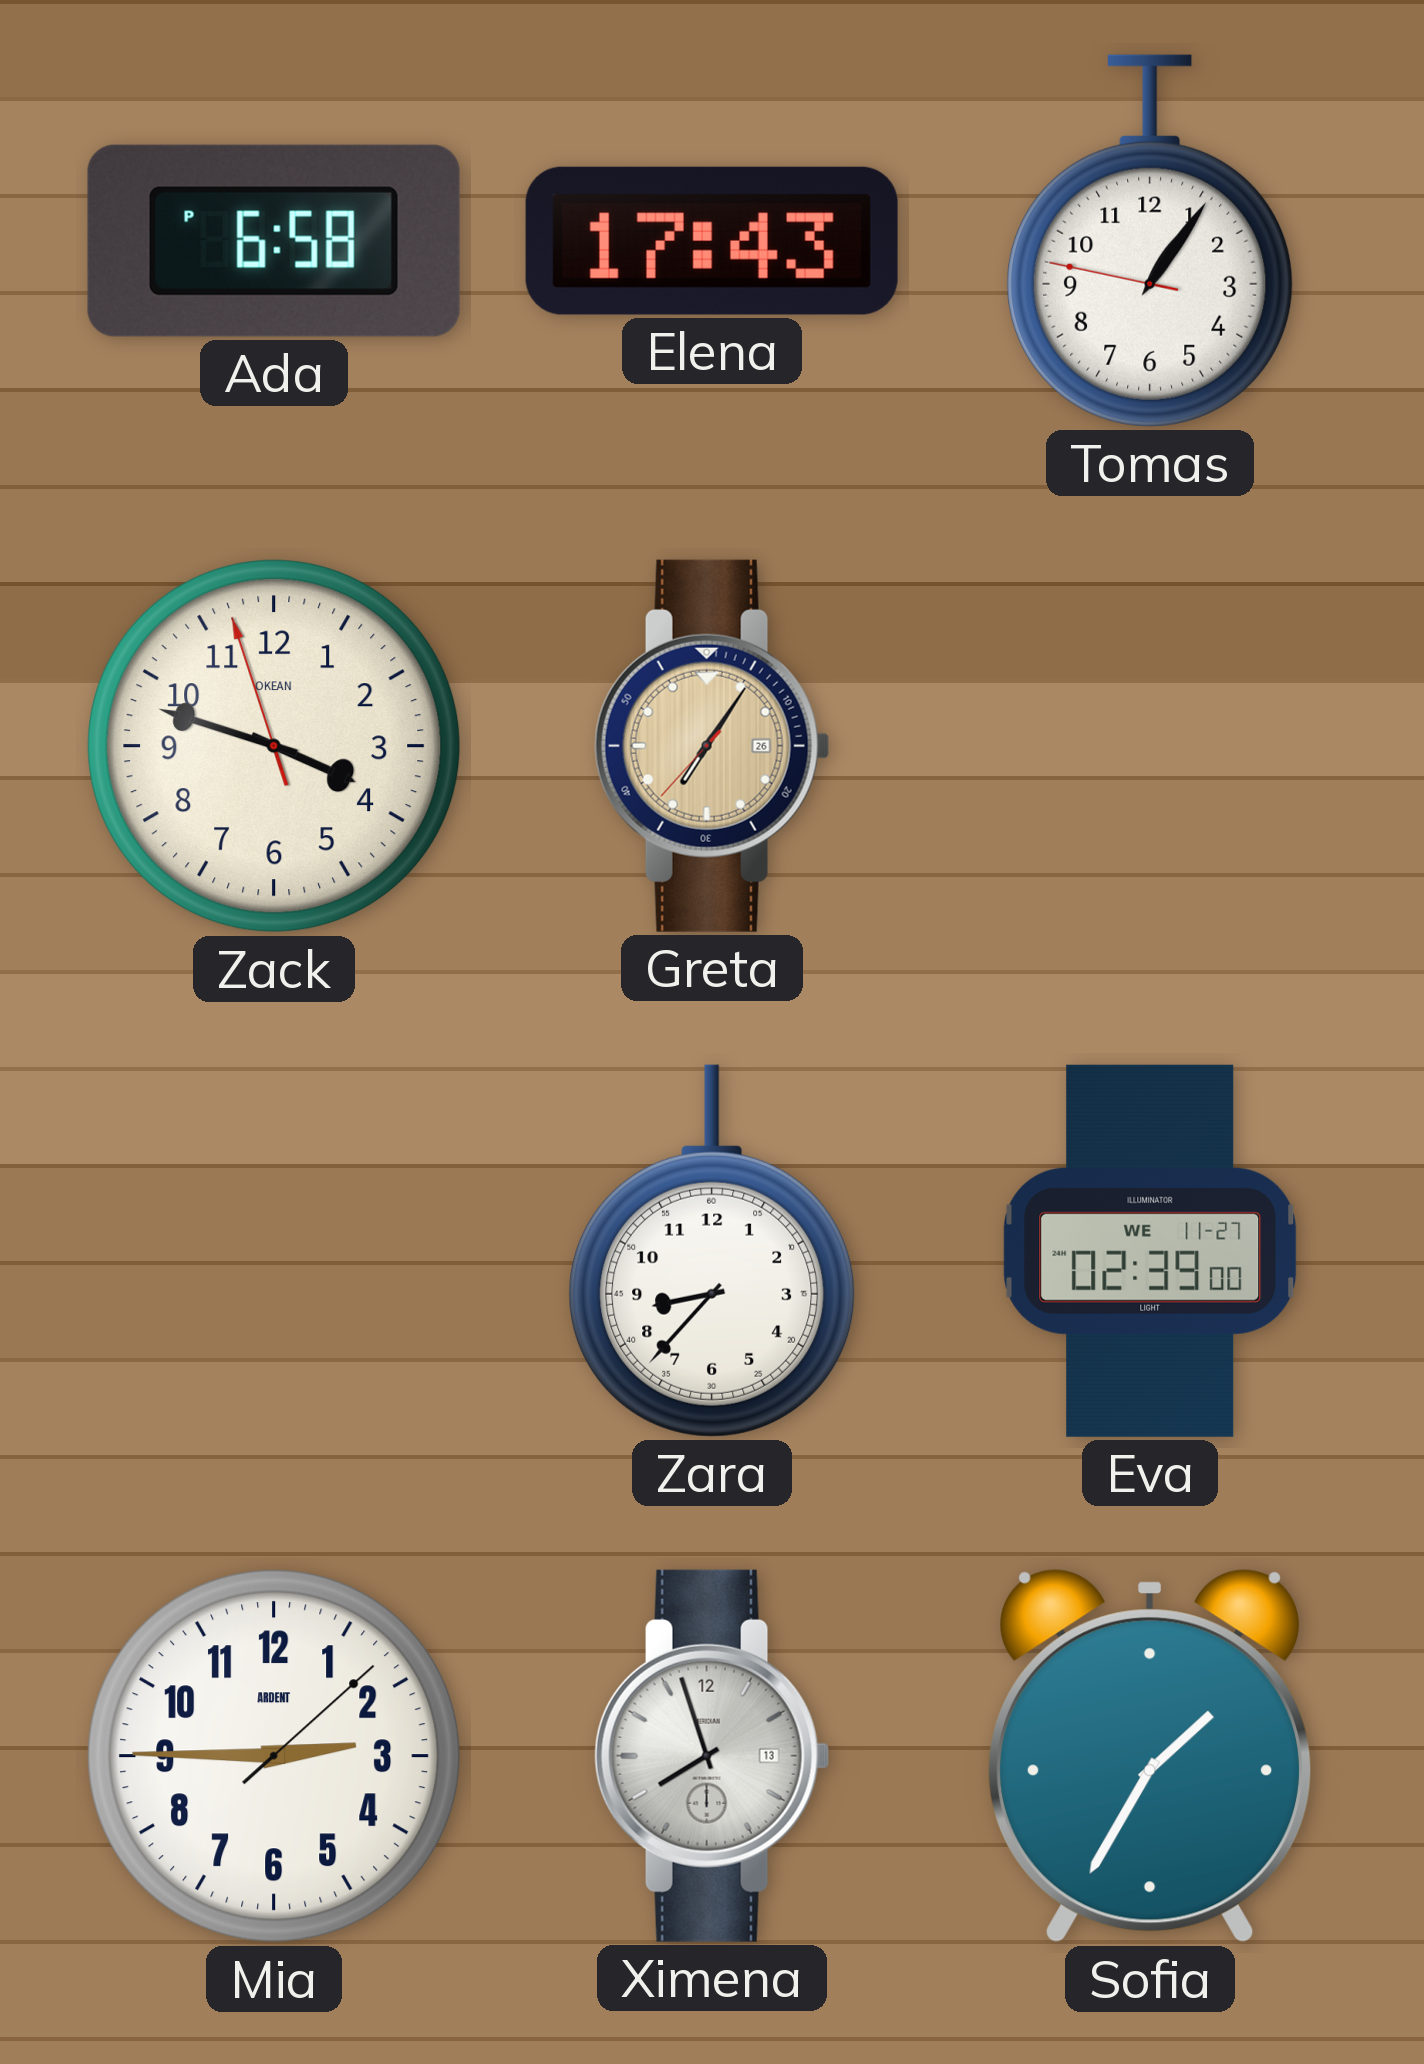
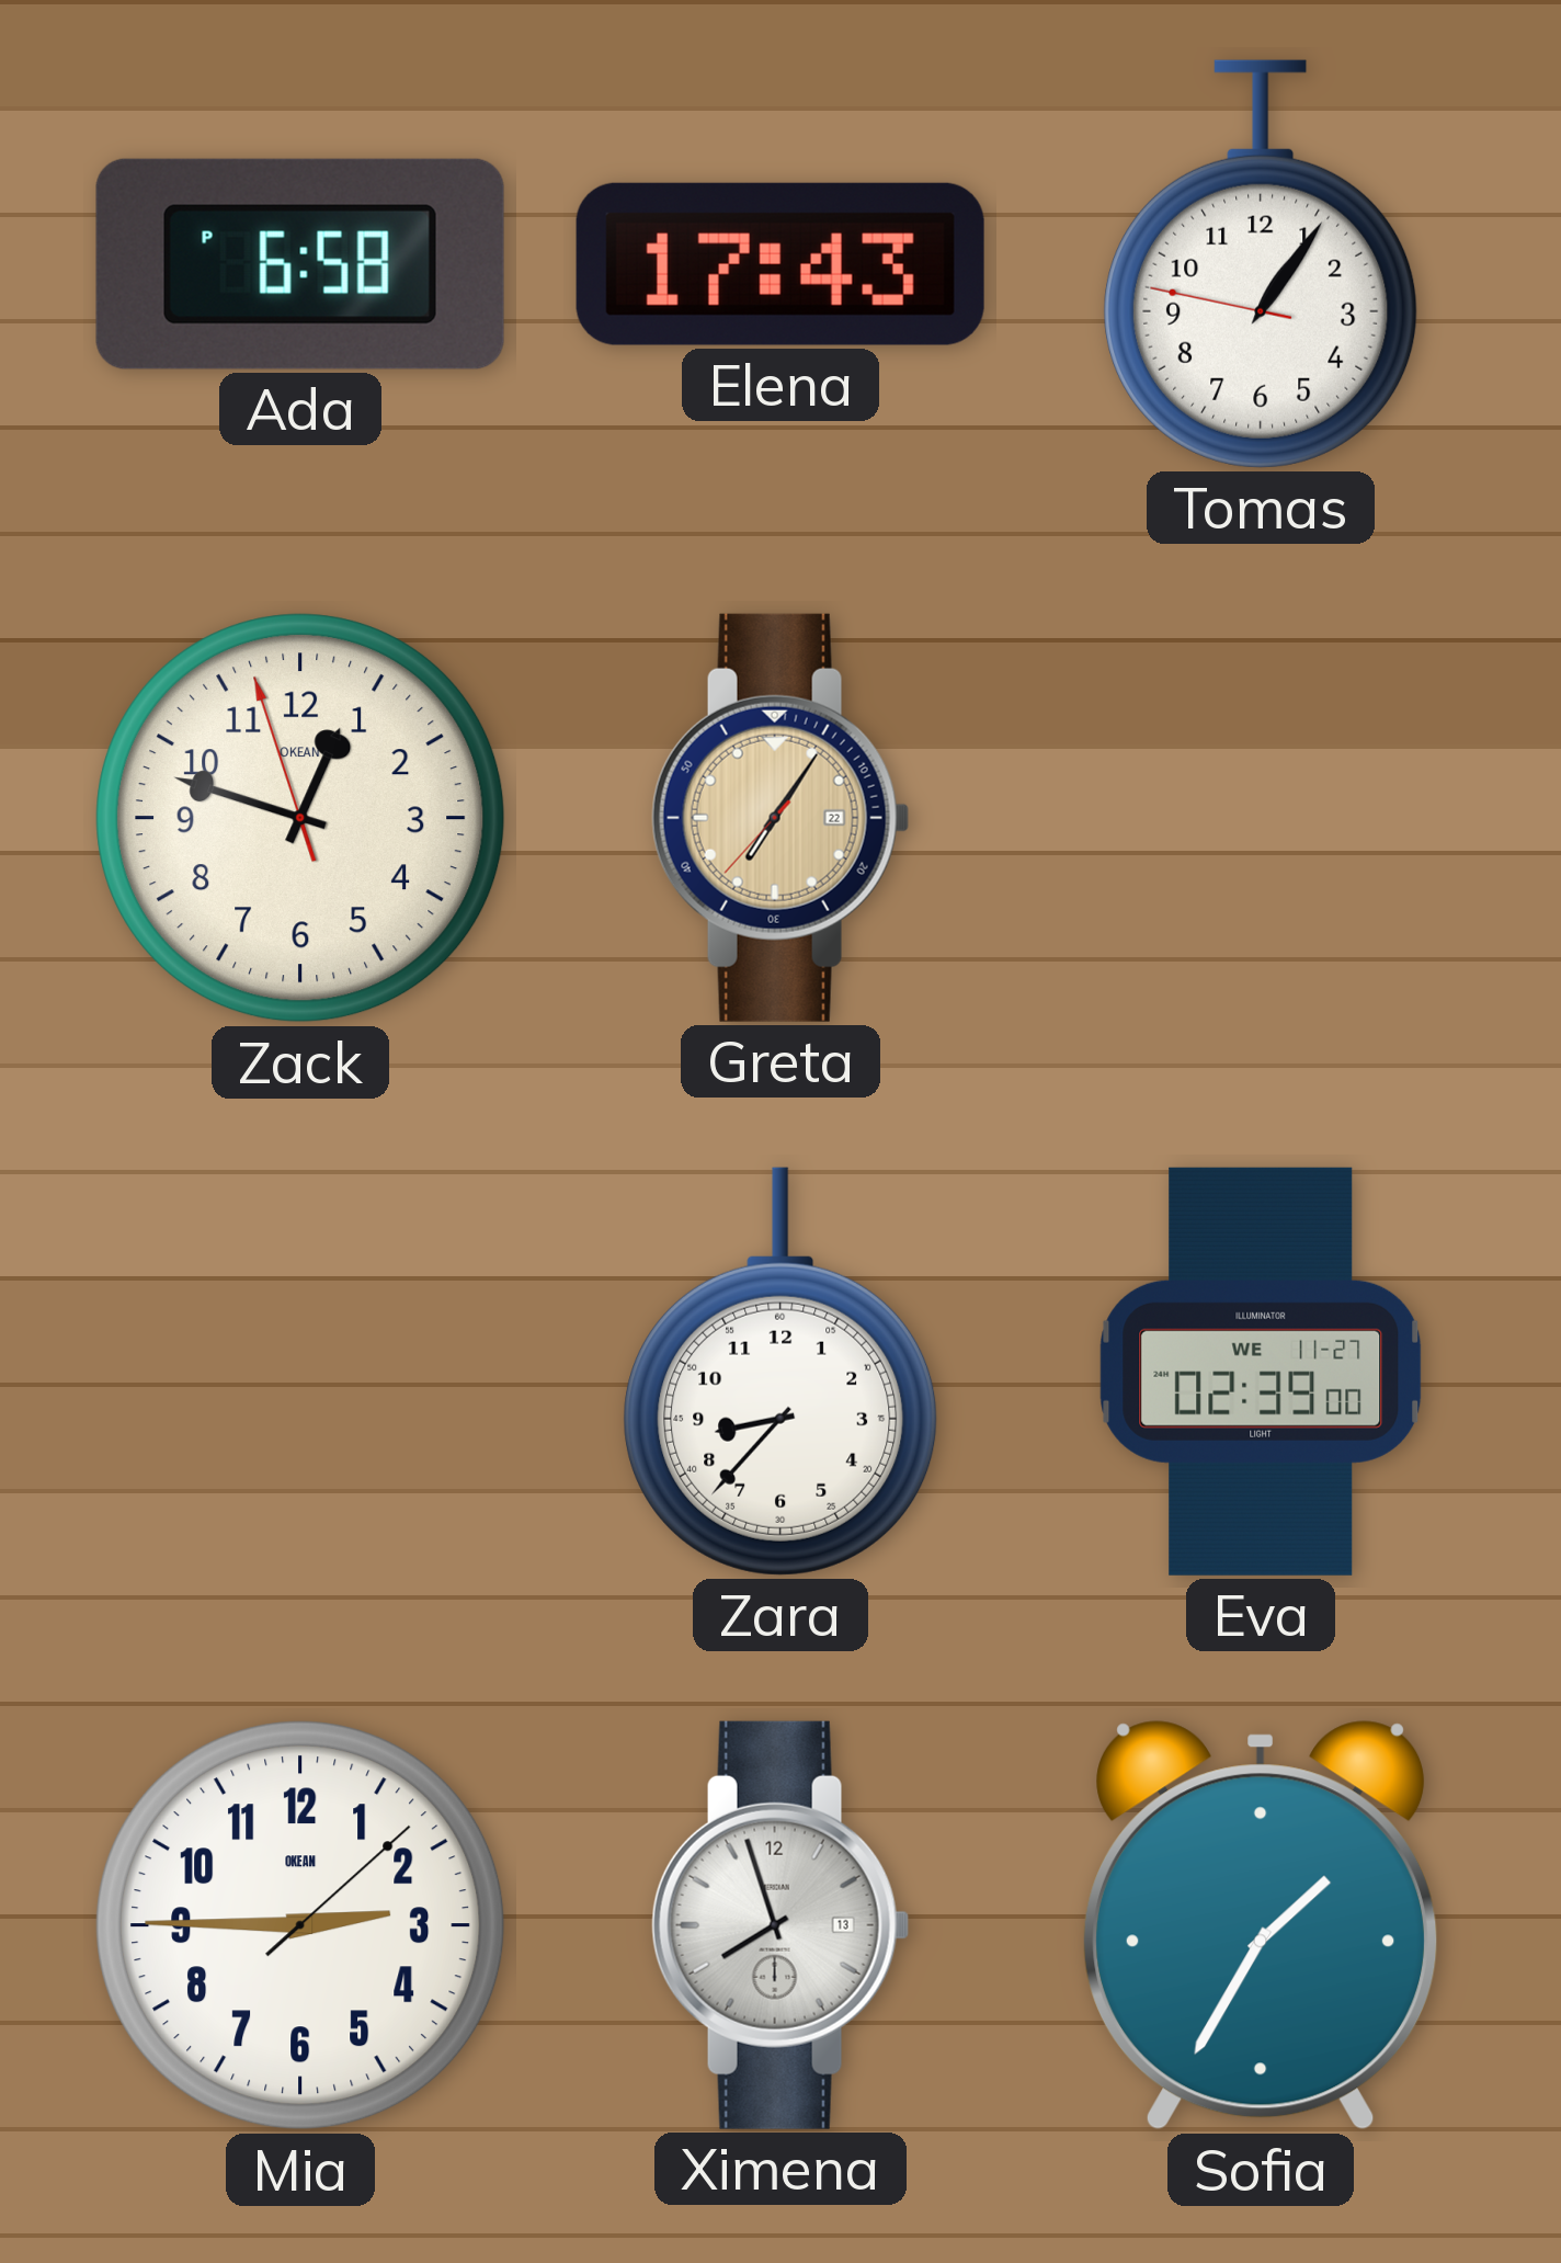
Zack: 3:47 -> 12:47
Greta date: 26 -> 22
Mia brand: ARDENT -> OKEAN
